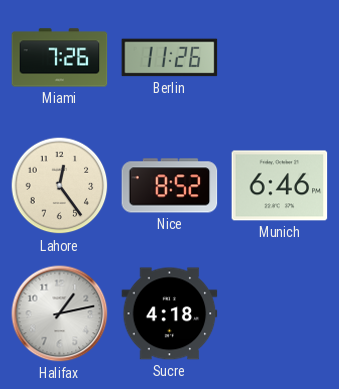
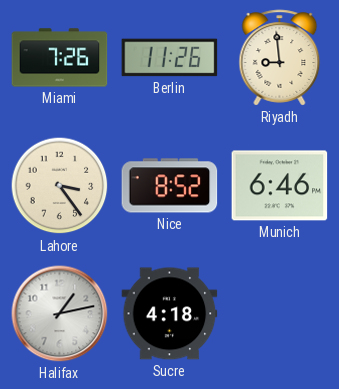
Riyadh: none -> 8:59
Lahore: 12:24 -> 3:24
